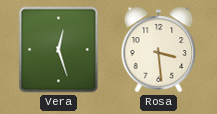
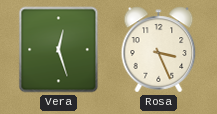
Rosa: 3:29 -> 3:26
